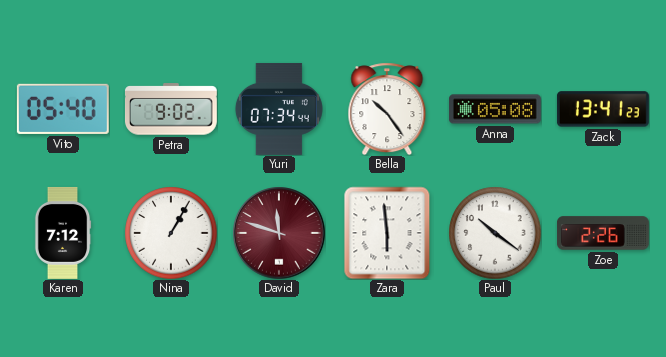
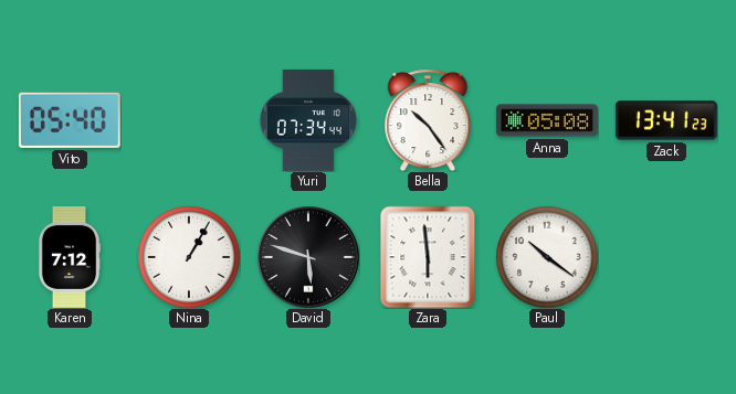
Petra: 9:02 -> none
David: 11:48 -> 5:48
David dial: burgundy -> black
Zoe: 2:26 -> none
